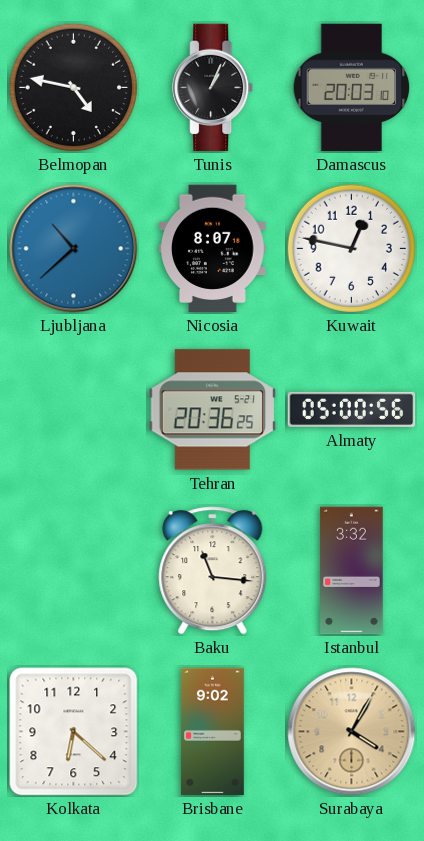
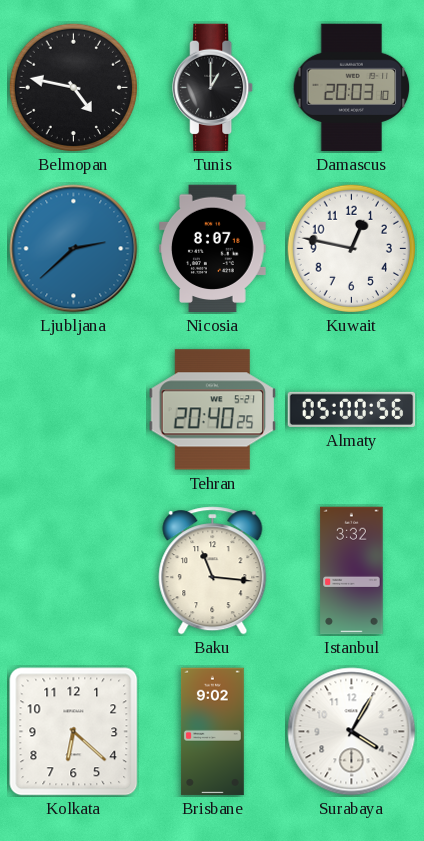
Tunis: 1:04 -> 1:00
Ljubljana: 10:38 -> 2:38
Tehran: 20:36 -> 20:40
Surabaya dial: champagne -> white
